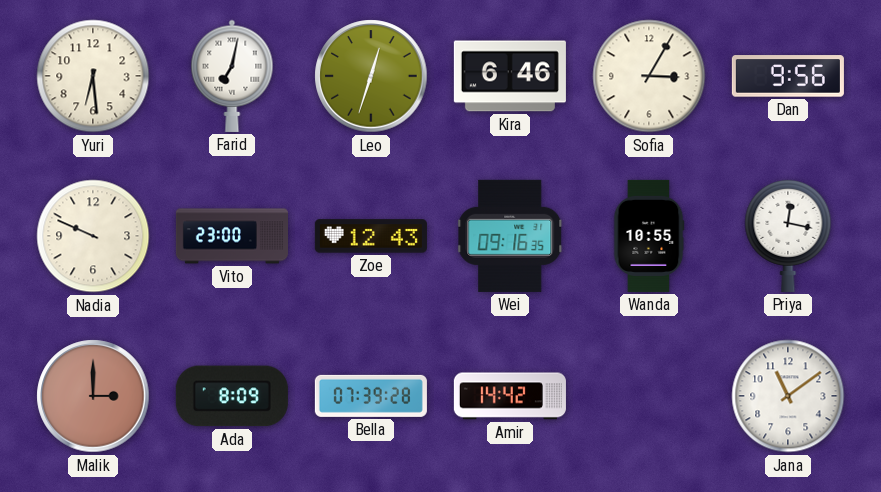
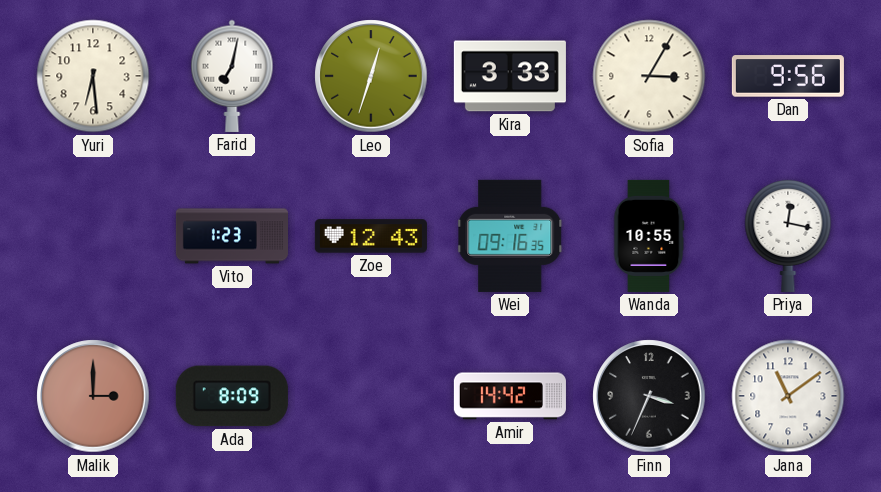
Kira: 6:46 -> 3:33
Nadia: 9:49 -> none
Vito: 23:00 -> 1:23
Bella: 07:39 -> none
Finn: none -> 3:34
